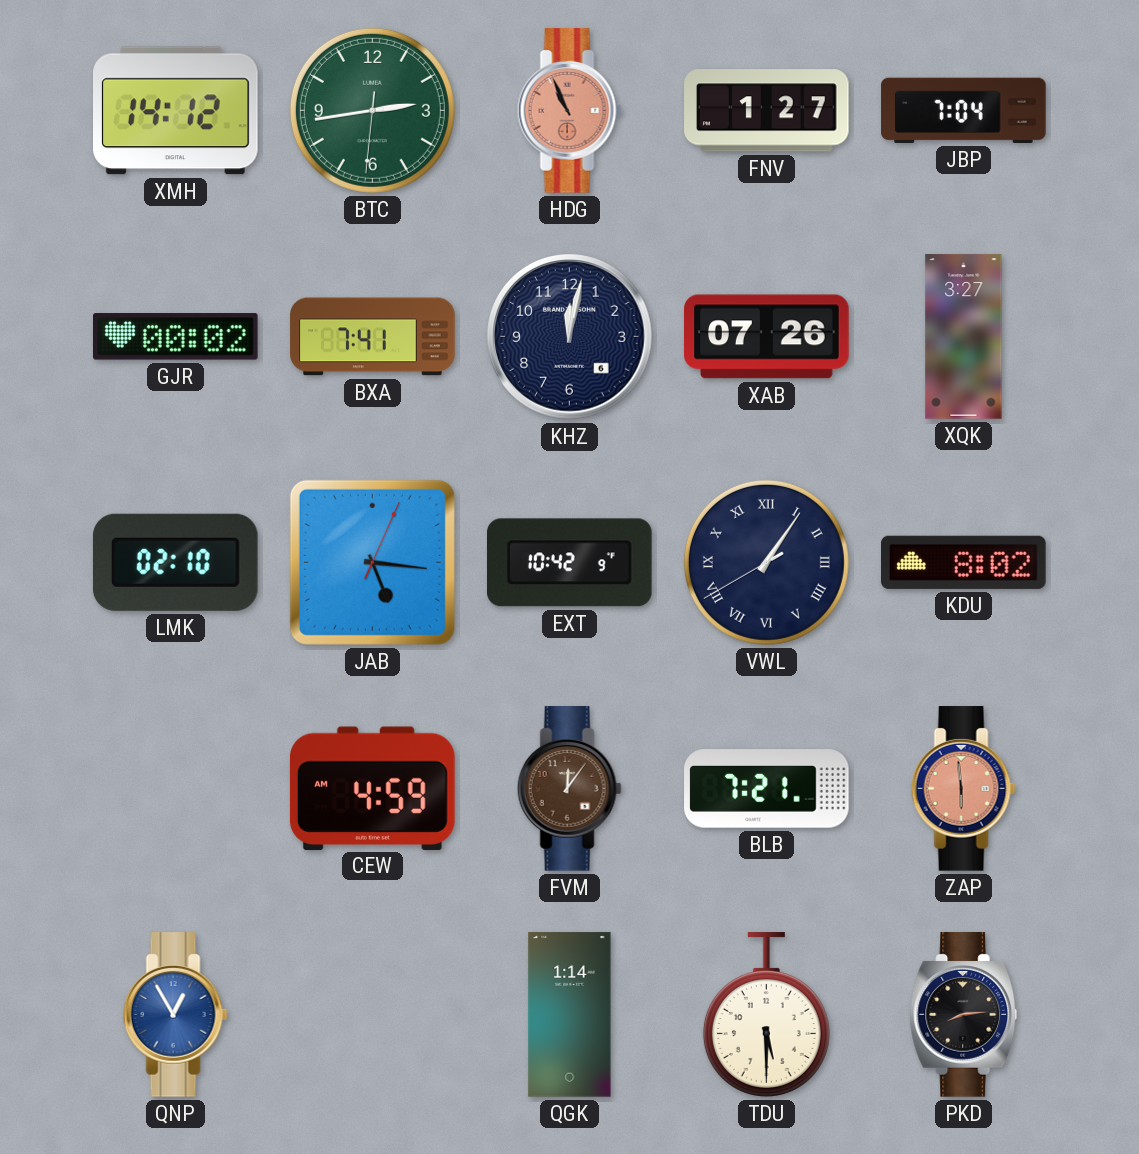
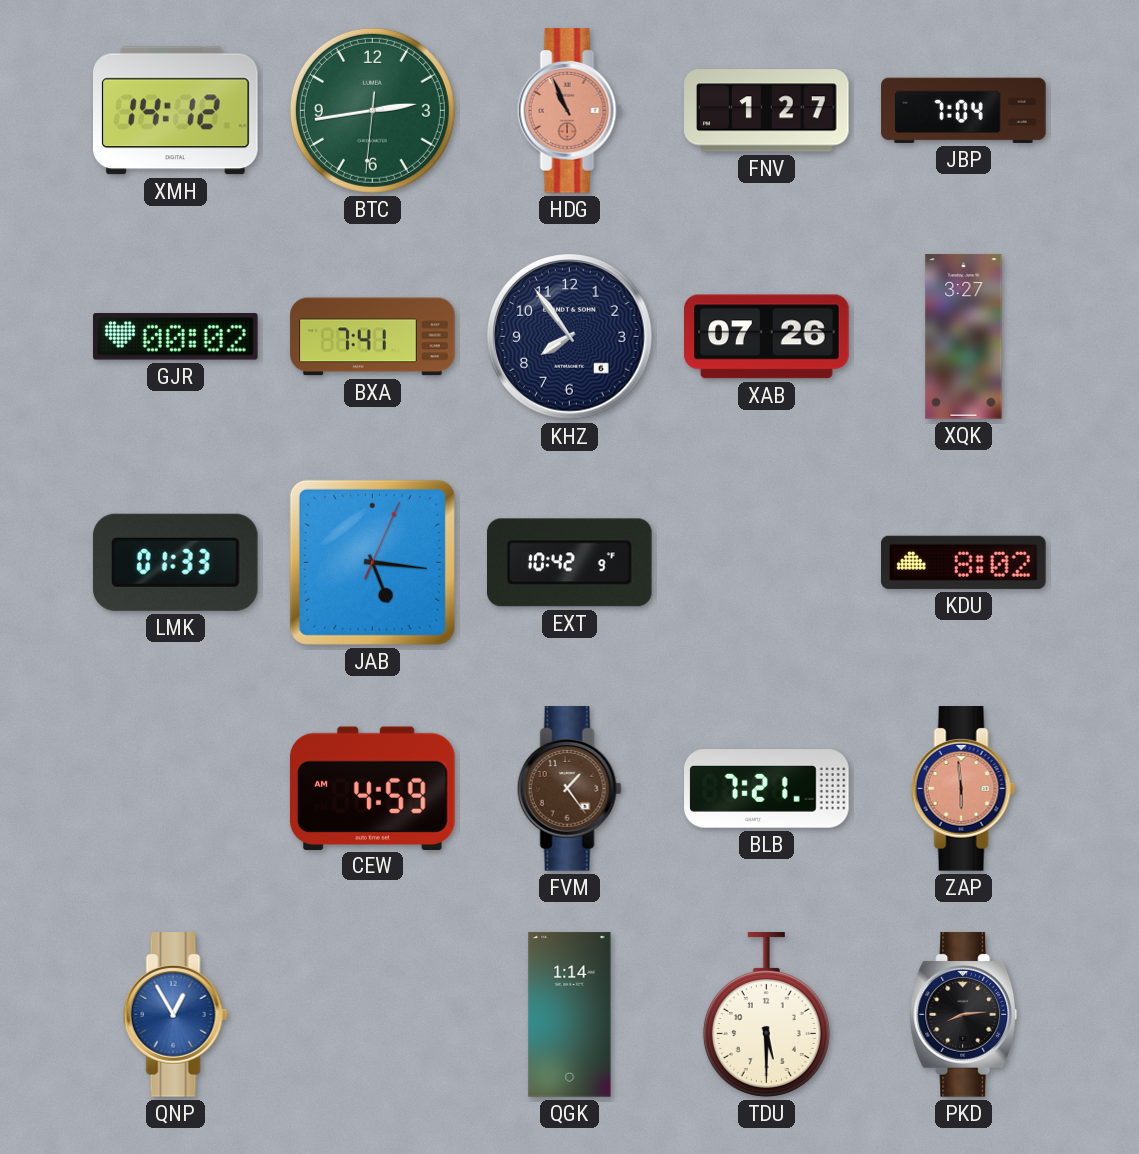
KHZ: 12:02 -> 7:54
LMK: 02:10 -> 01:33
VWL: 1:05 -> none
FVM: 12:06 -> 1:24
